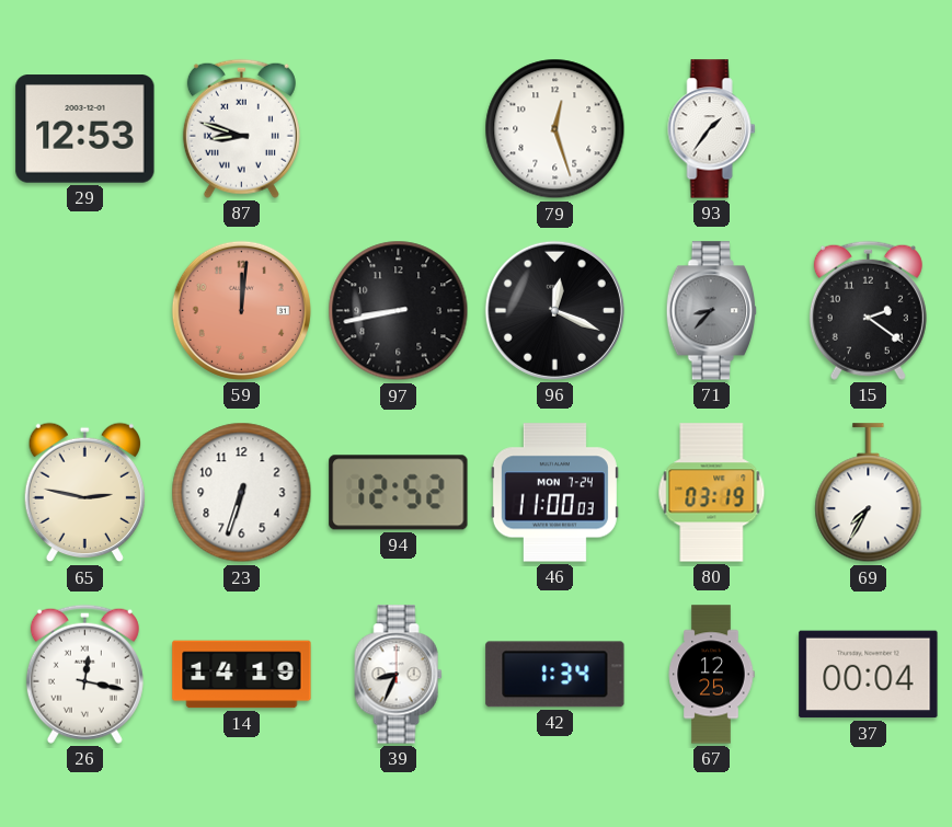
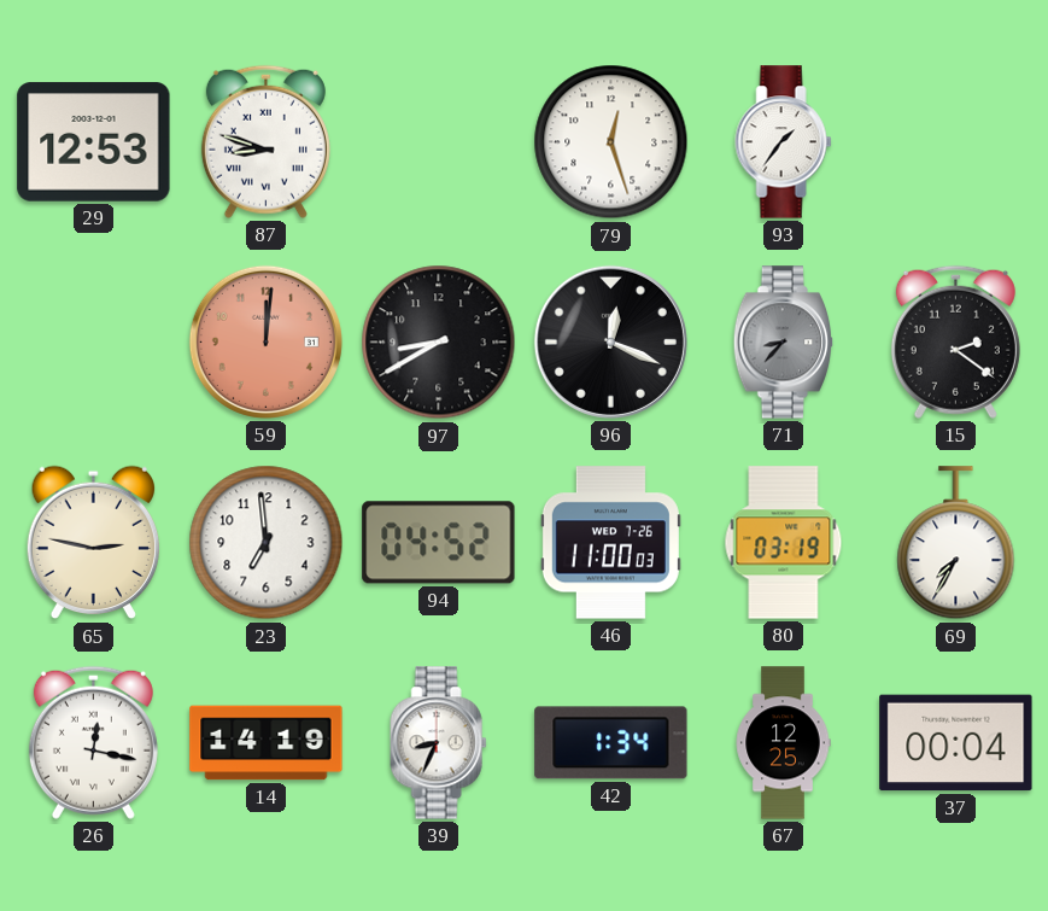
97: 8:43 -> 8:40
23: 6:33 -> 6:59
94: 12:52 -> 04:52
46 date: MON 7-24 -> WED 7-26
